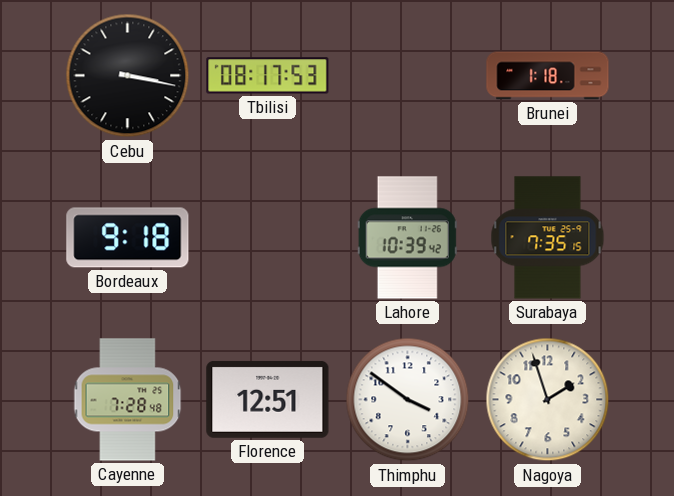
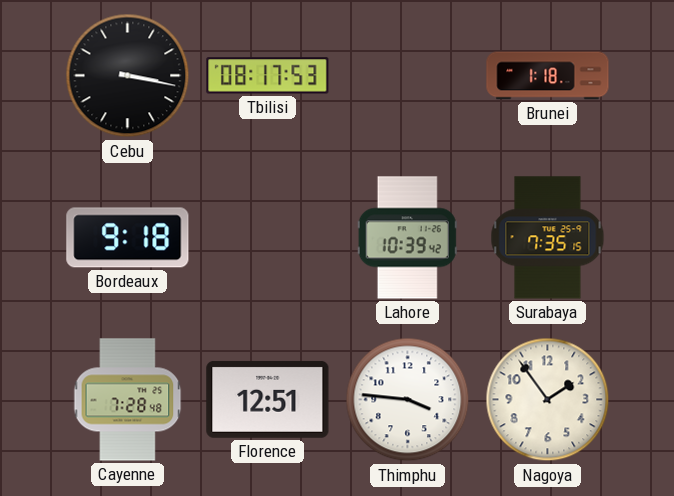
Thimphu: 3:51 -> 3:46
Nagoya: 1:57 -> 1:54
